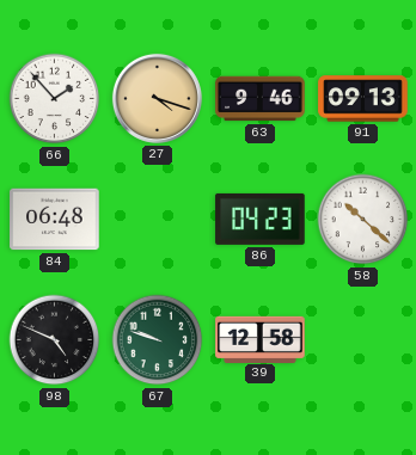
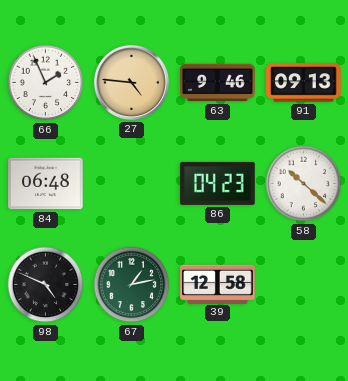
66: 1:53 -> 1:56
27: 4:18 -> 4:46
67: 9:48 -> 1:13
